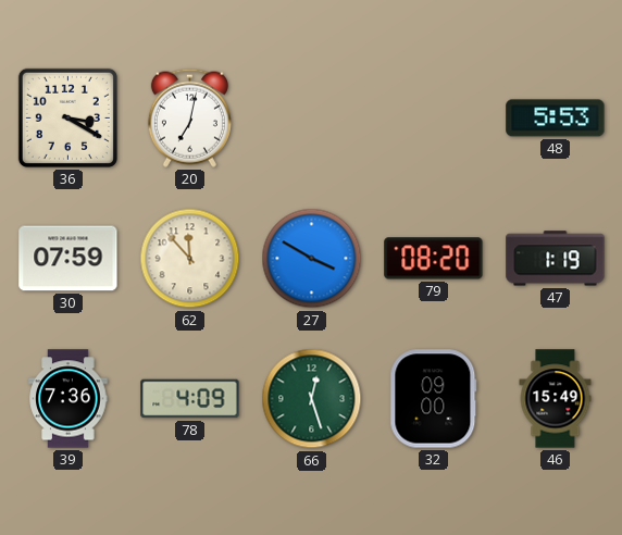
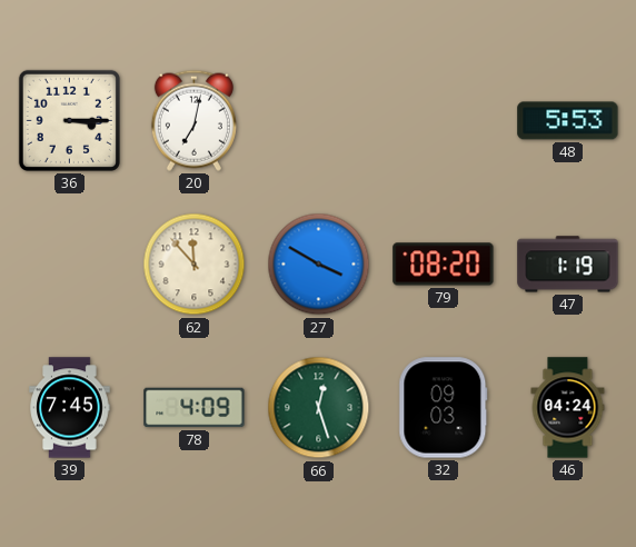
36: 3:20 -> 3:15
30: 07:59 -> none
39: 7:36 -> 7:45
32: 09:00 -> 09:03
46: 15:49 -> 04:24
